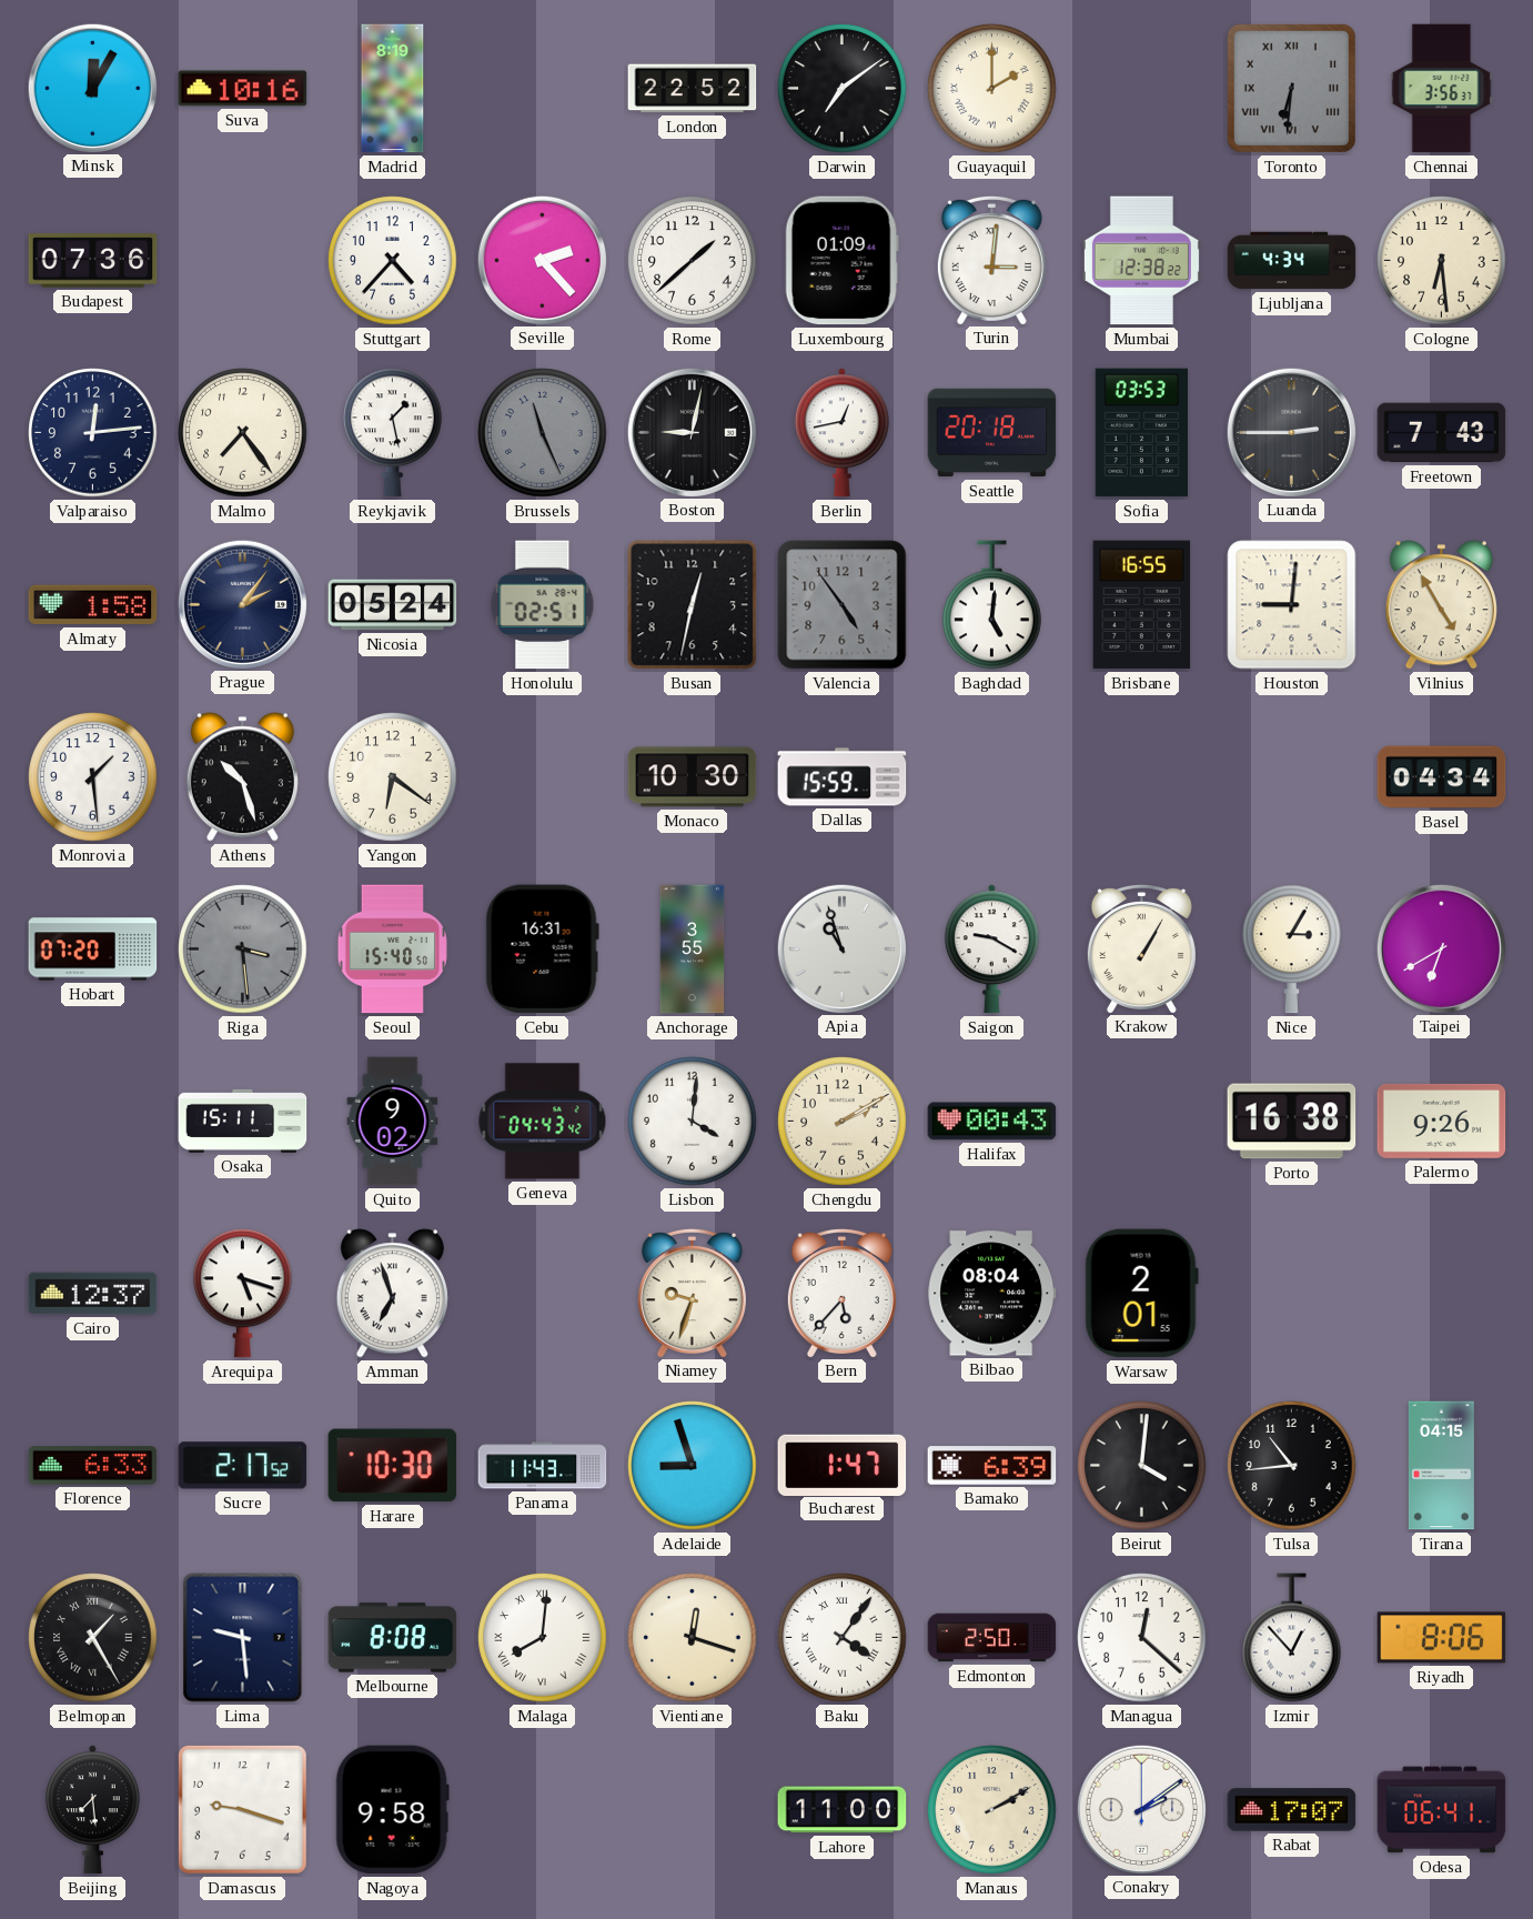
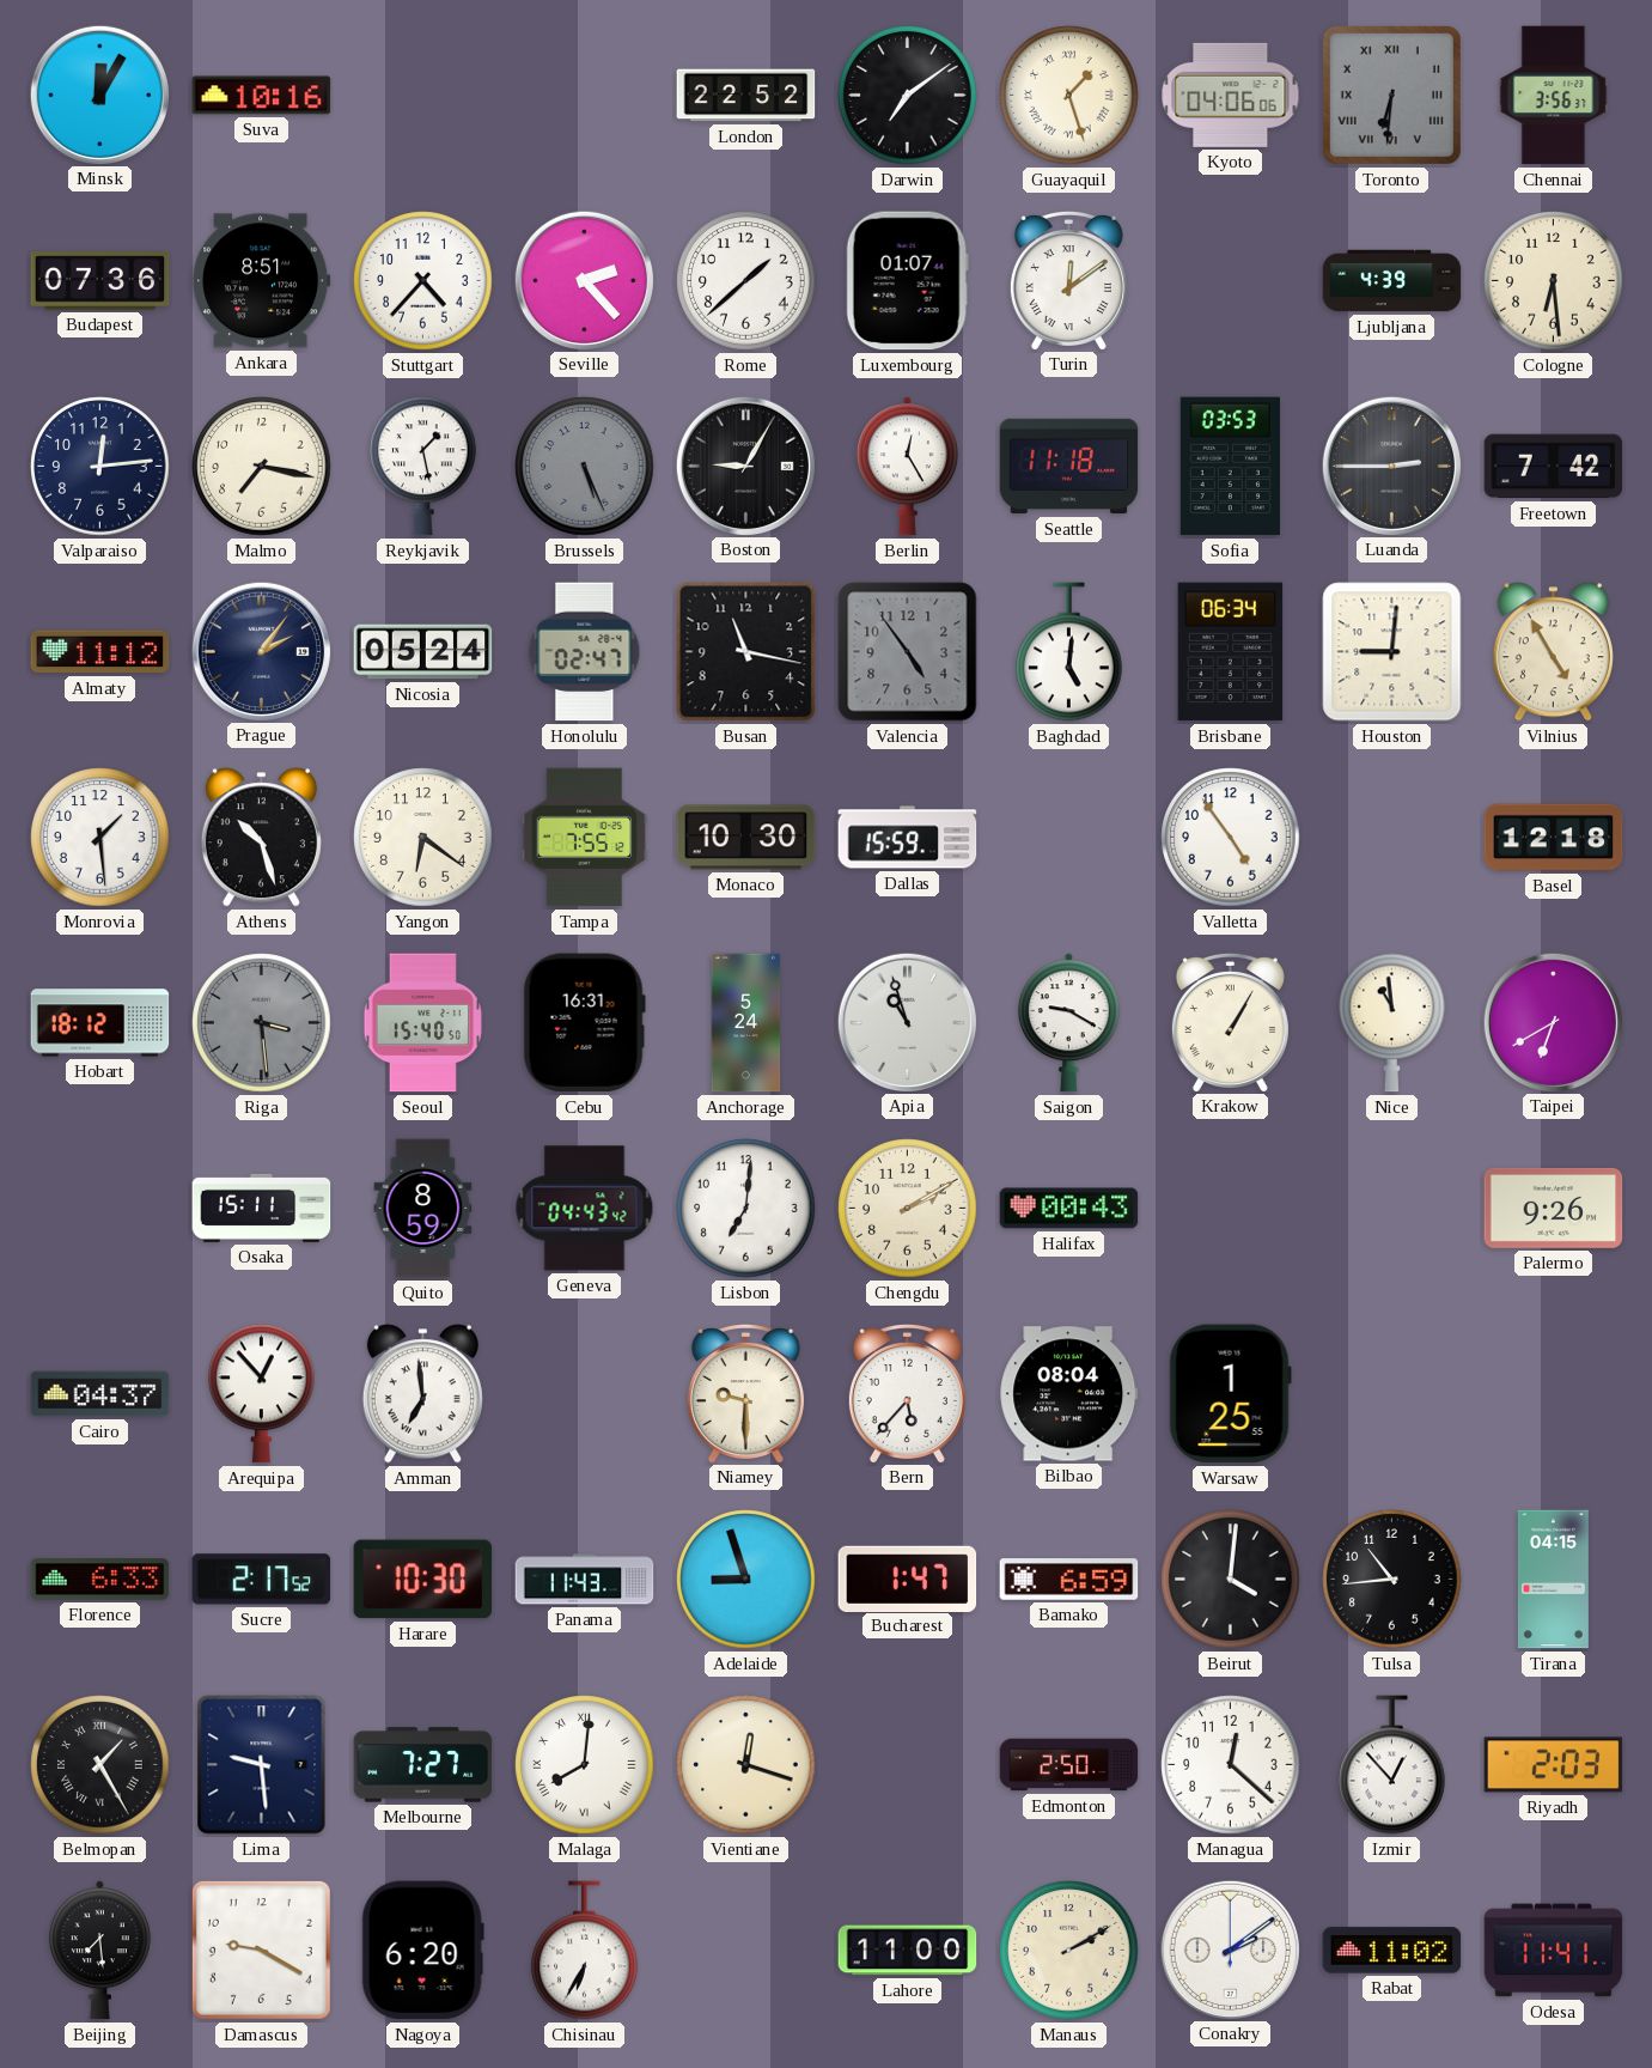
Madrid: 8:19 -> none
Guayaquil: 2:00 -> 1:27
Kyoto: none -> 04:06
Ankara: none -> 8:51
Luxembourg: 01:09 -> 01:07
Turin: 3:01 -> 12:09
Mumbai: 12:38 -> none
Ljubljana: 4:34 -> 4:39
Malmo: 7:24 -> 7:17
Brussels: 11:26 -> 5:26
Boston: 9:02 -> 9:05
Berlin: 12:43 -> 12:25
Seattle: 20:18 -> 11:18
Freetown: 7:43 -> 7:42
Almaty: 1:58 -> 11:12
Honolulu: 02:51 -> 02:47
Busan: 12:32 -> 11:17
Brisbane: 16:55 -> 06:34
Tampa: none -> 7:55
Valletta: none -> 4:54
Basel: 04:34 -> 12:18
Hobart: 07:20 -> 18:12
Anchorage: 3:55 -> 5:24
Nice: 3:05 -> 10:59
Quito: 9:02 -> 8:59
Lisbon: 4:01 -> 7:01
Porto: 16:38 -> none
Cairo: 12:37 -> 04:37
Arequipa: 5:18 -> 12:53
Amman: 6:57 -> 6:59
Niamey: 9:33 -> 9:30
Warsaw: 2:01 -> 1:25
Bamako: 6:39 -> 6:59
Melbourne: 8:08 -> 7:27
Baku: 4:06 -> none
Riyadh: 8:06 -> 2:03
Damascus: 9:18 -> 9:20
Nagoya: 9:58 -> 6:20
Chisinau: none -> 6:35
Rabat: 17:07 -> 11:02
Odesa: 06:41 -> 11:41
